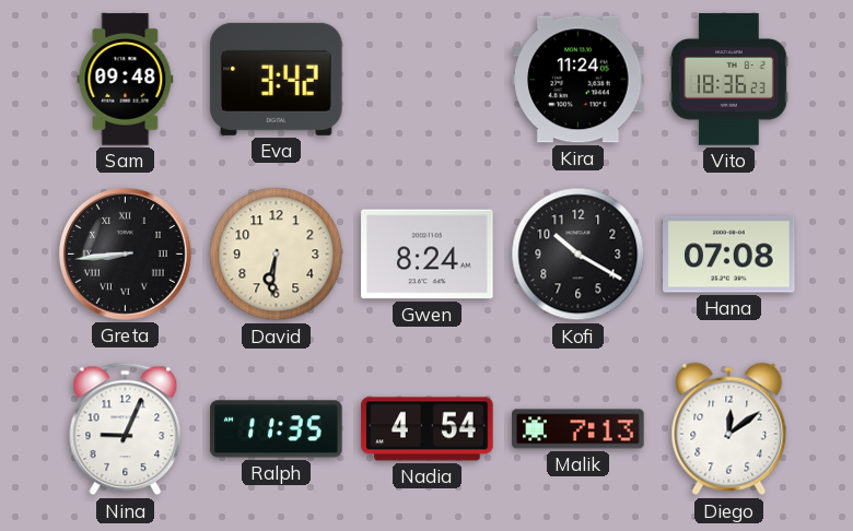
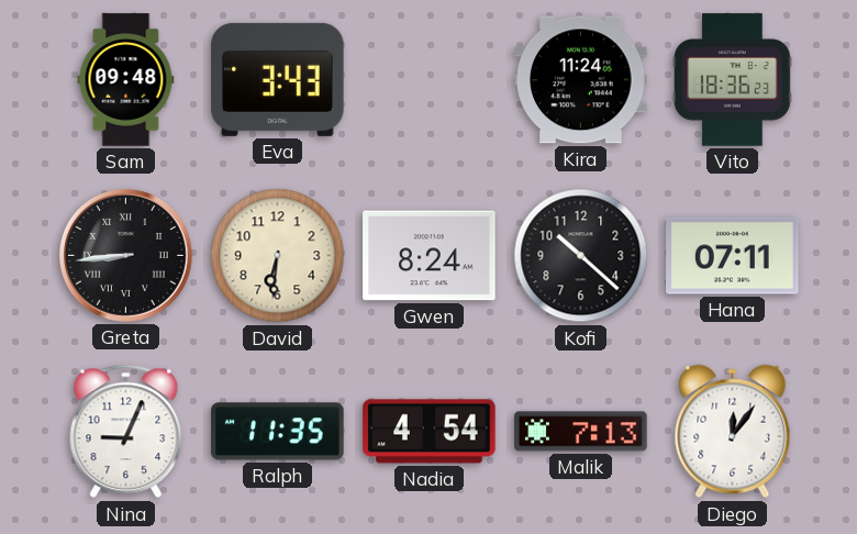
Eva: 3:42 -> 3:43
Kofi: 10:20 -> 10:22
Hana: 07:08 -> 07:11
Diego: 12:09 -> 12:06
